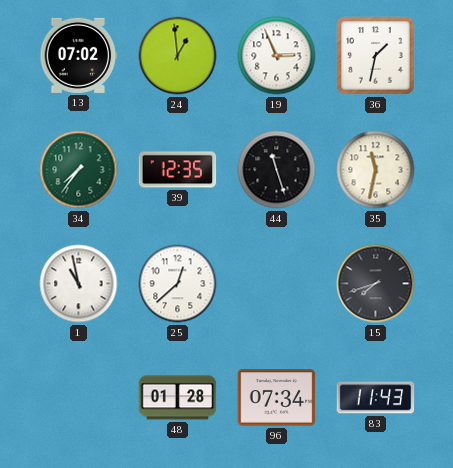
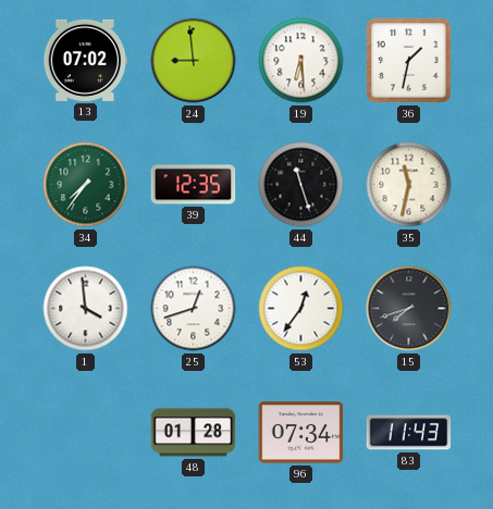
24: 12:59 -> 8:59
19: 2:56 -> 6:29
1: 10:58 -> 3:59
25: 12:38 -> 12:42
53: none -> 12:36
